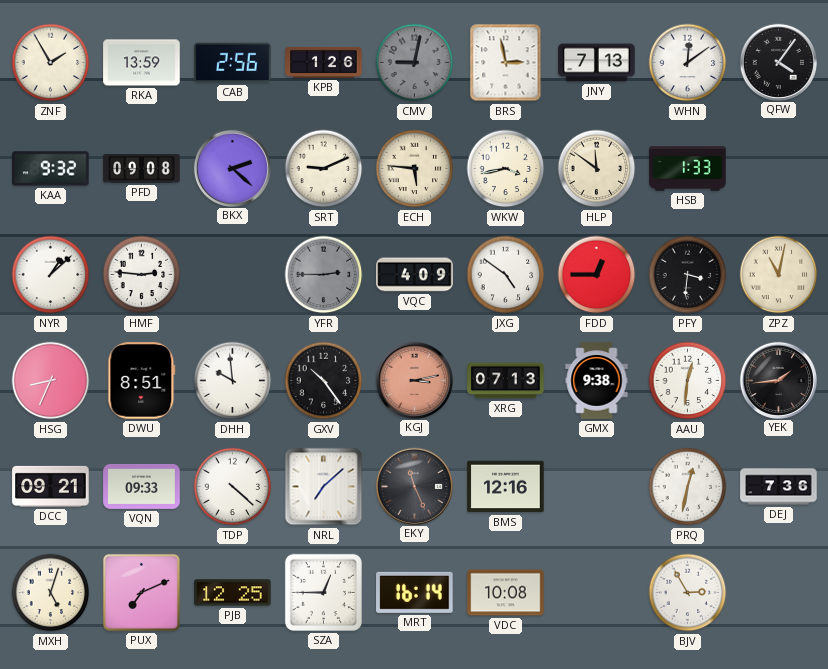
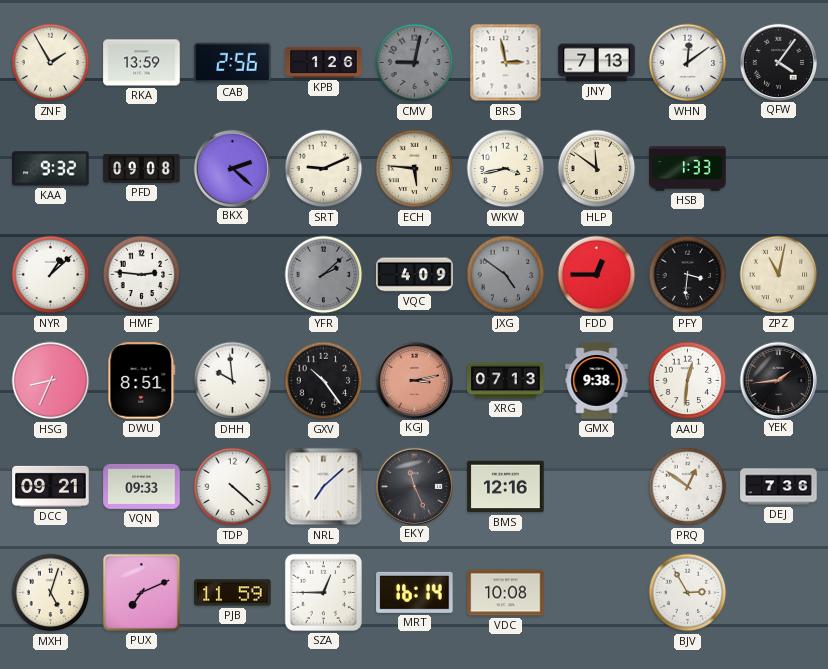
YFR: 2:45 -> 2:08
JXG dial: white -> grey
PRQ: 12:32 -> 12:51
PJB: 12:25 -> 11:59
